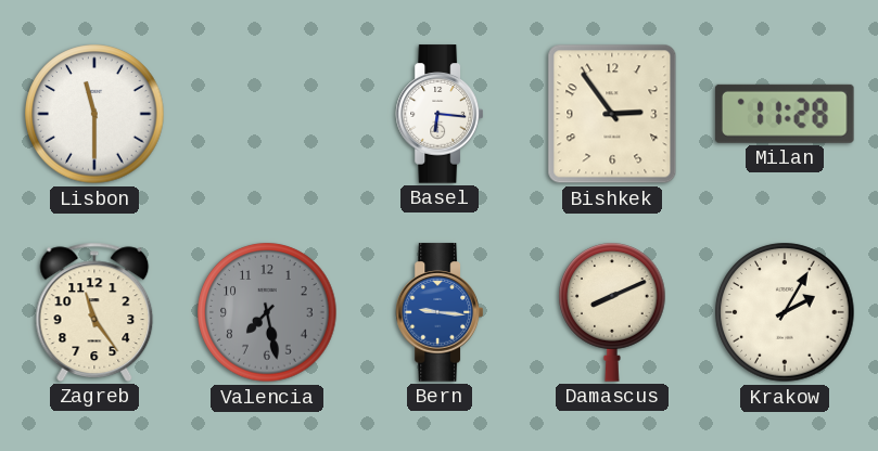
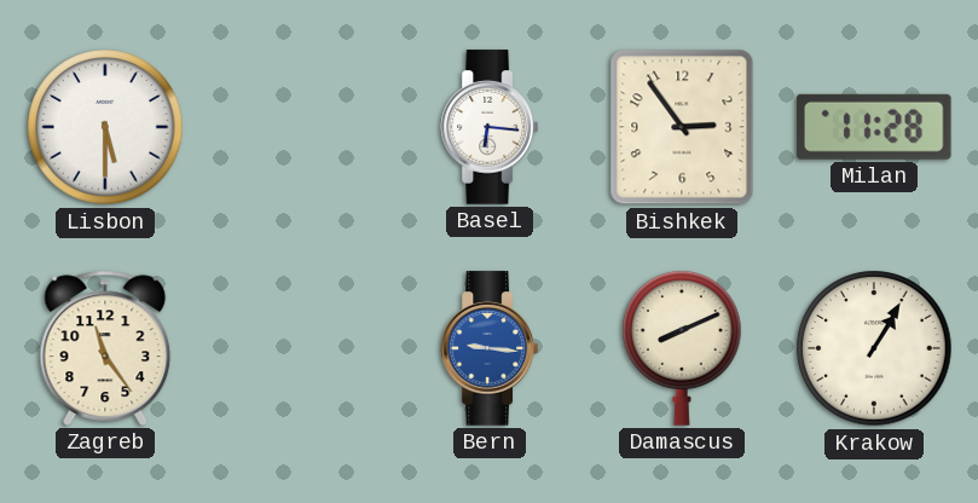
Lisbon: 11:30 -> 5:30
Valencia: 7:28 -> none
Krakow: 2:05 -> 1:05
